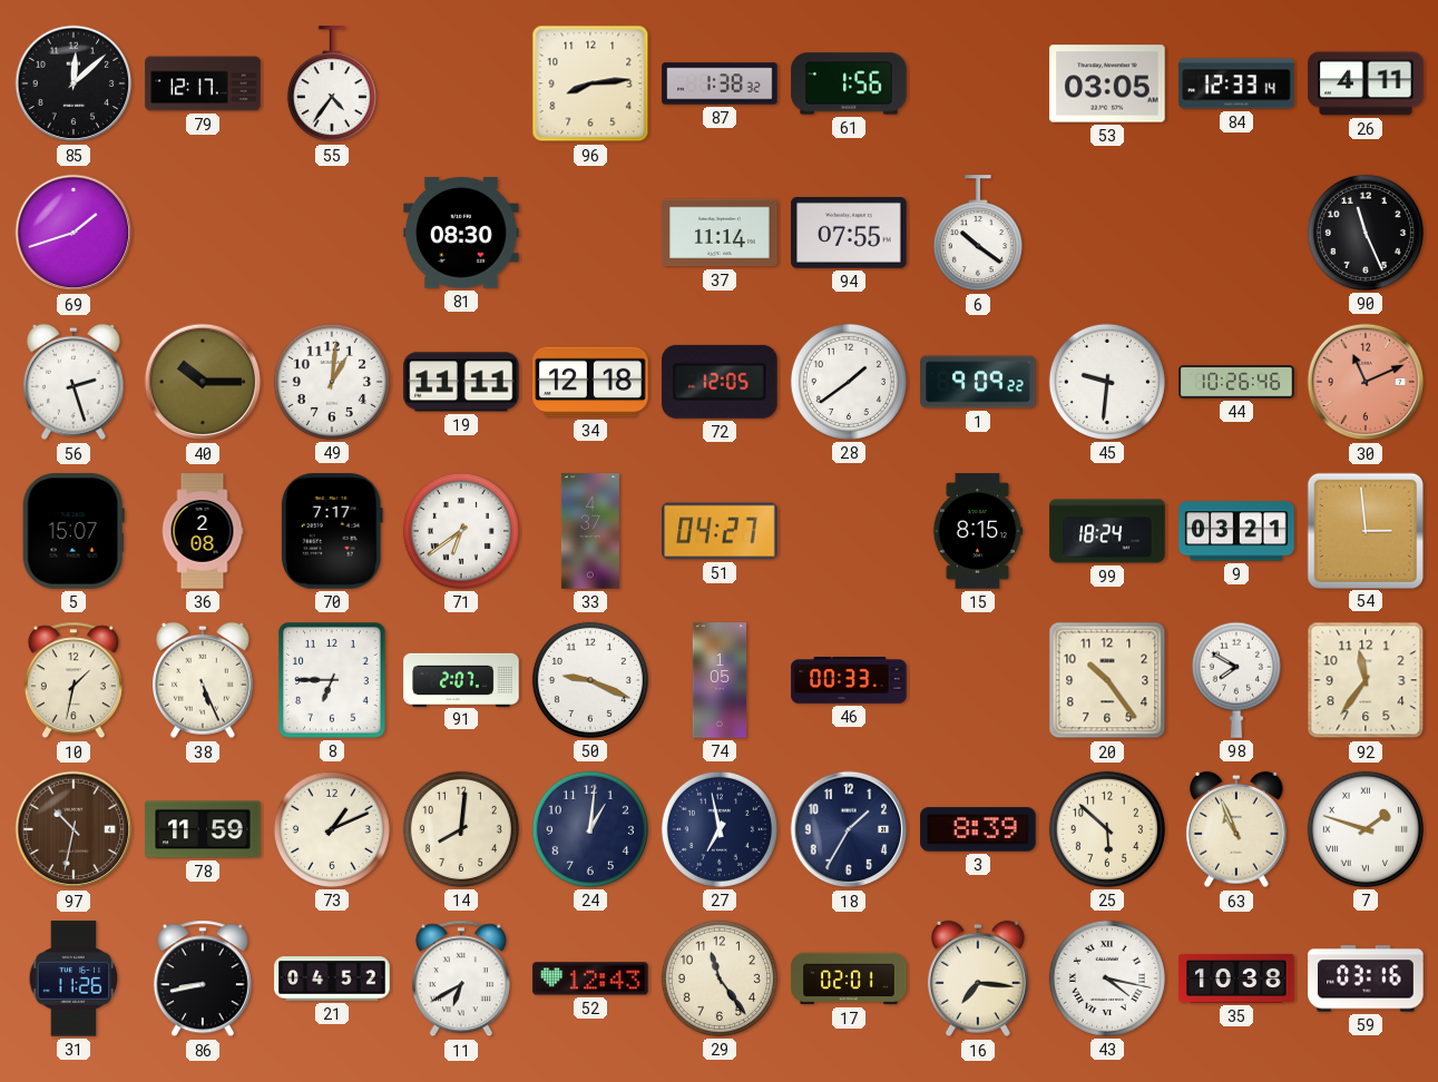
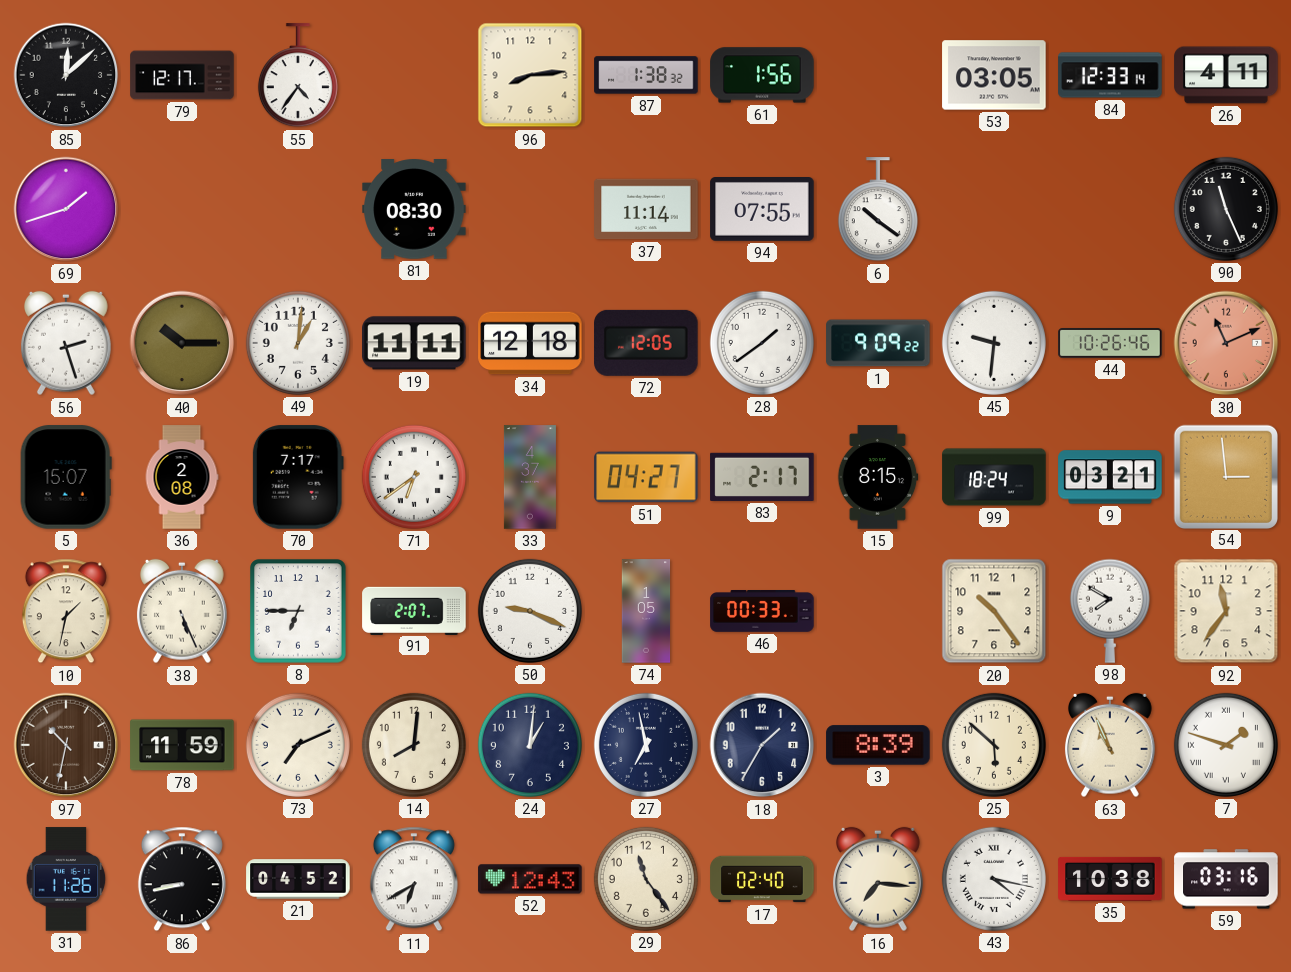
83: none -> 2:17
73: 1:11 -> 7:11
17: 02:01 -> 02:40
